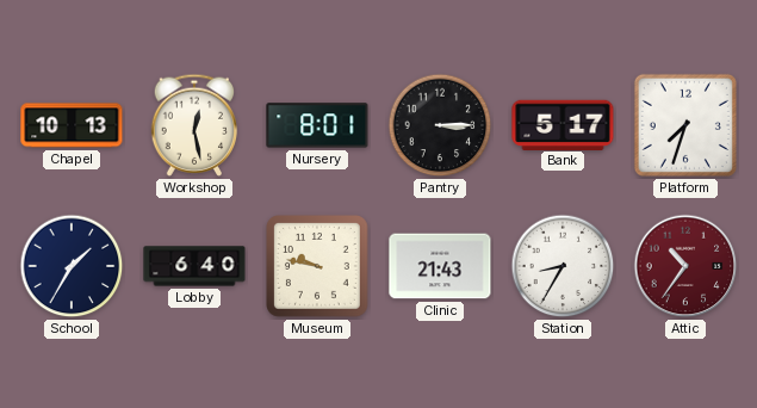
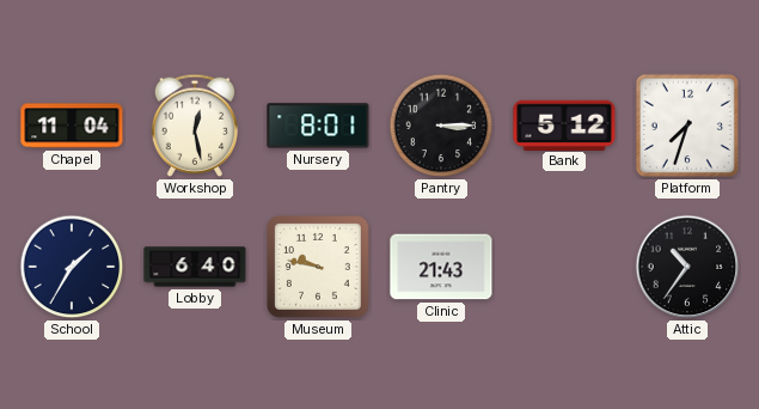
Chapel: 10:13 -> 11:04
Bank: 5:17 -> 5:12
Station: 8:35 -> none
Attic dial: burgundy -> black
